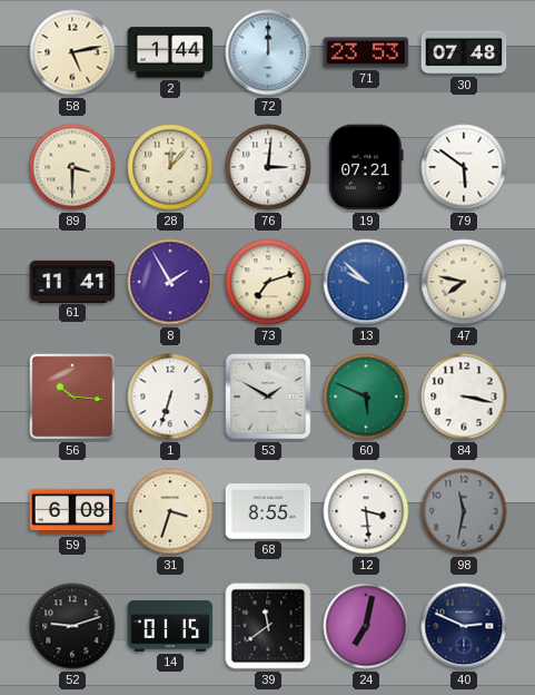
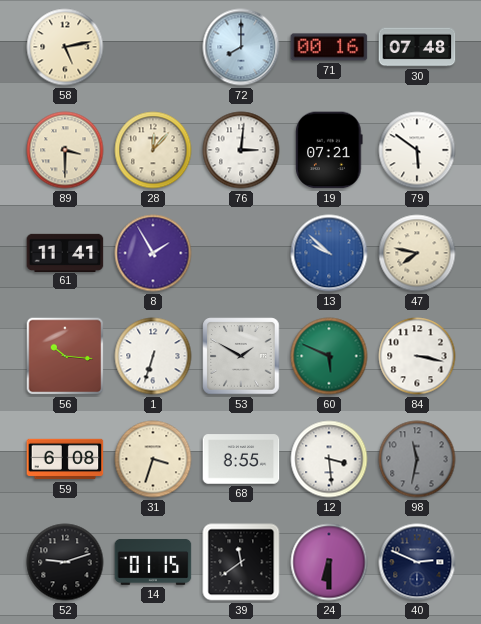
2: 1:44 -> none
72: 12:00 -> 8:00
71: 23:53 -> 00:16
73: 7:12 -> none
24: 7:02 -> 6:30
